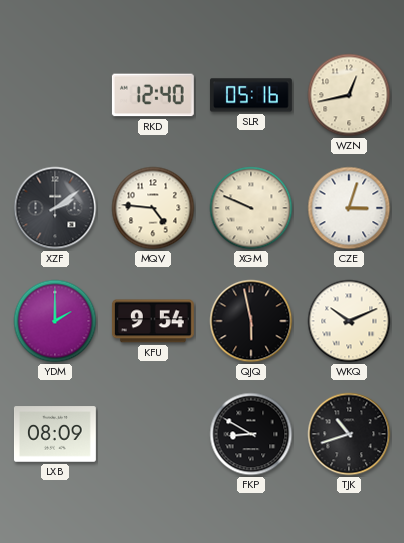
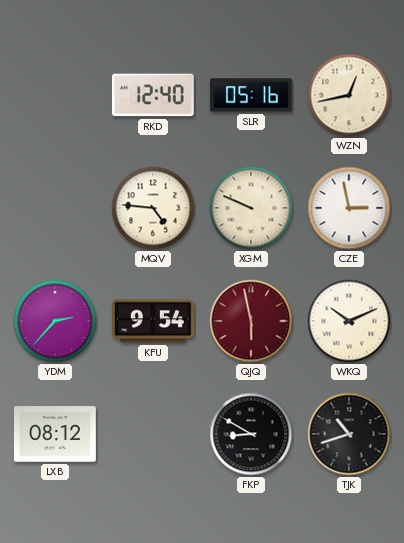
XZF: 2:09 -> none
CZE: 3:03 -> 2:58
YDM: 2:00 -> 2:37
QJQ dial: black -> burgundy
LXB: 08:09 -> 08:12
